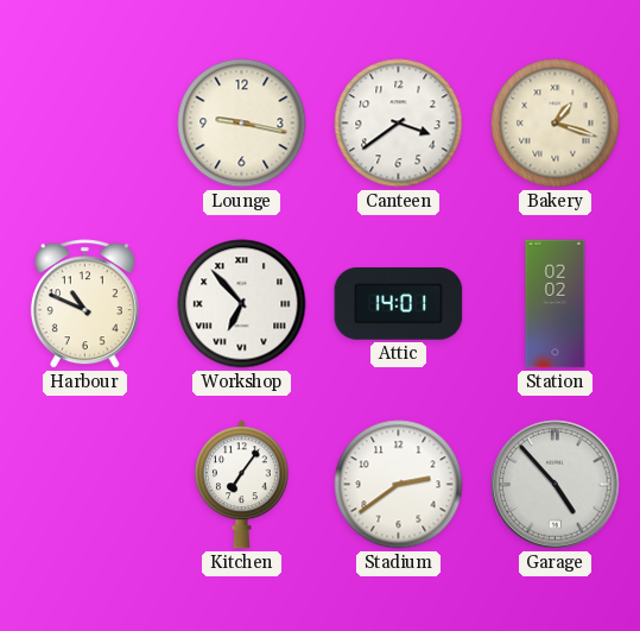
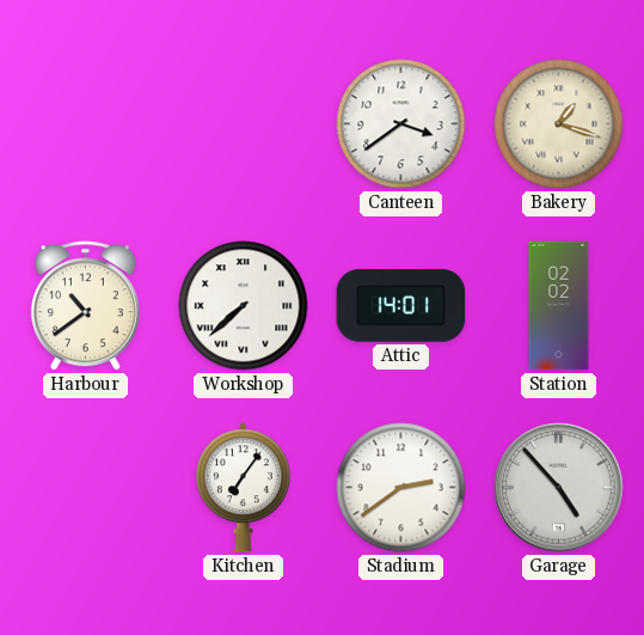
Lounge: 9:17 -> none
Harbour: 10:49 -> 10:39
Workshop: 6:53 -> 7:38
